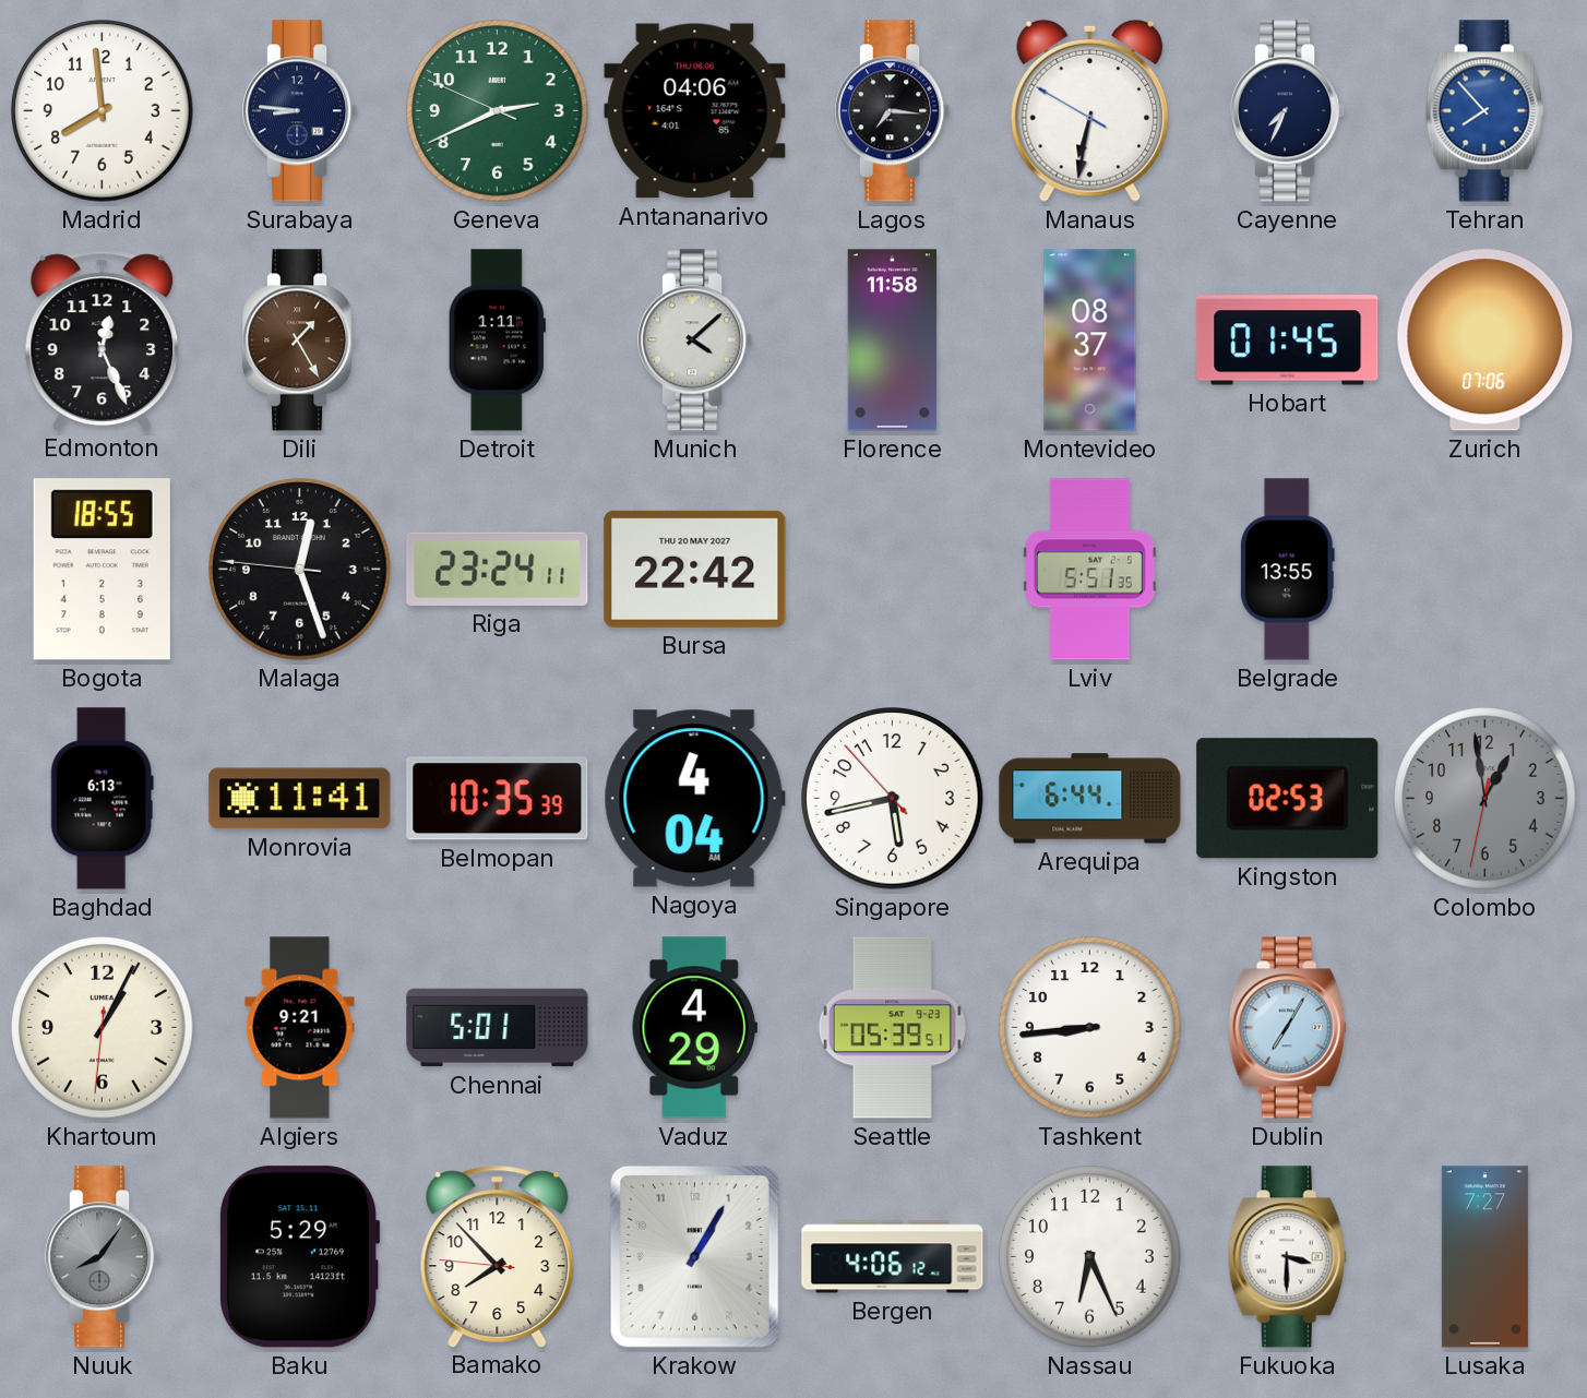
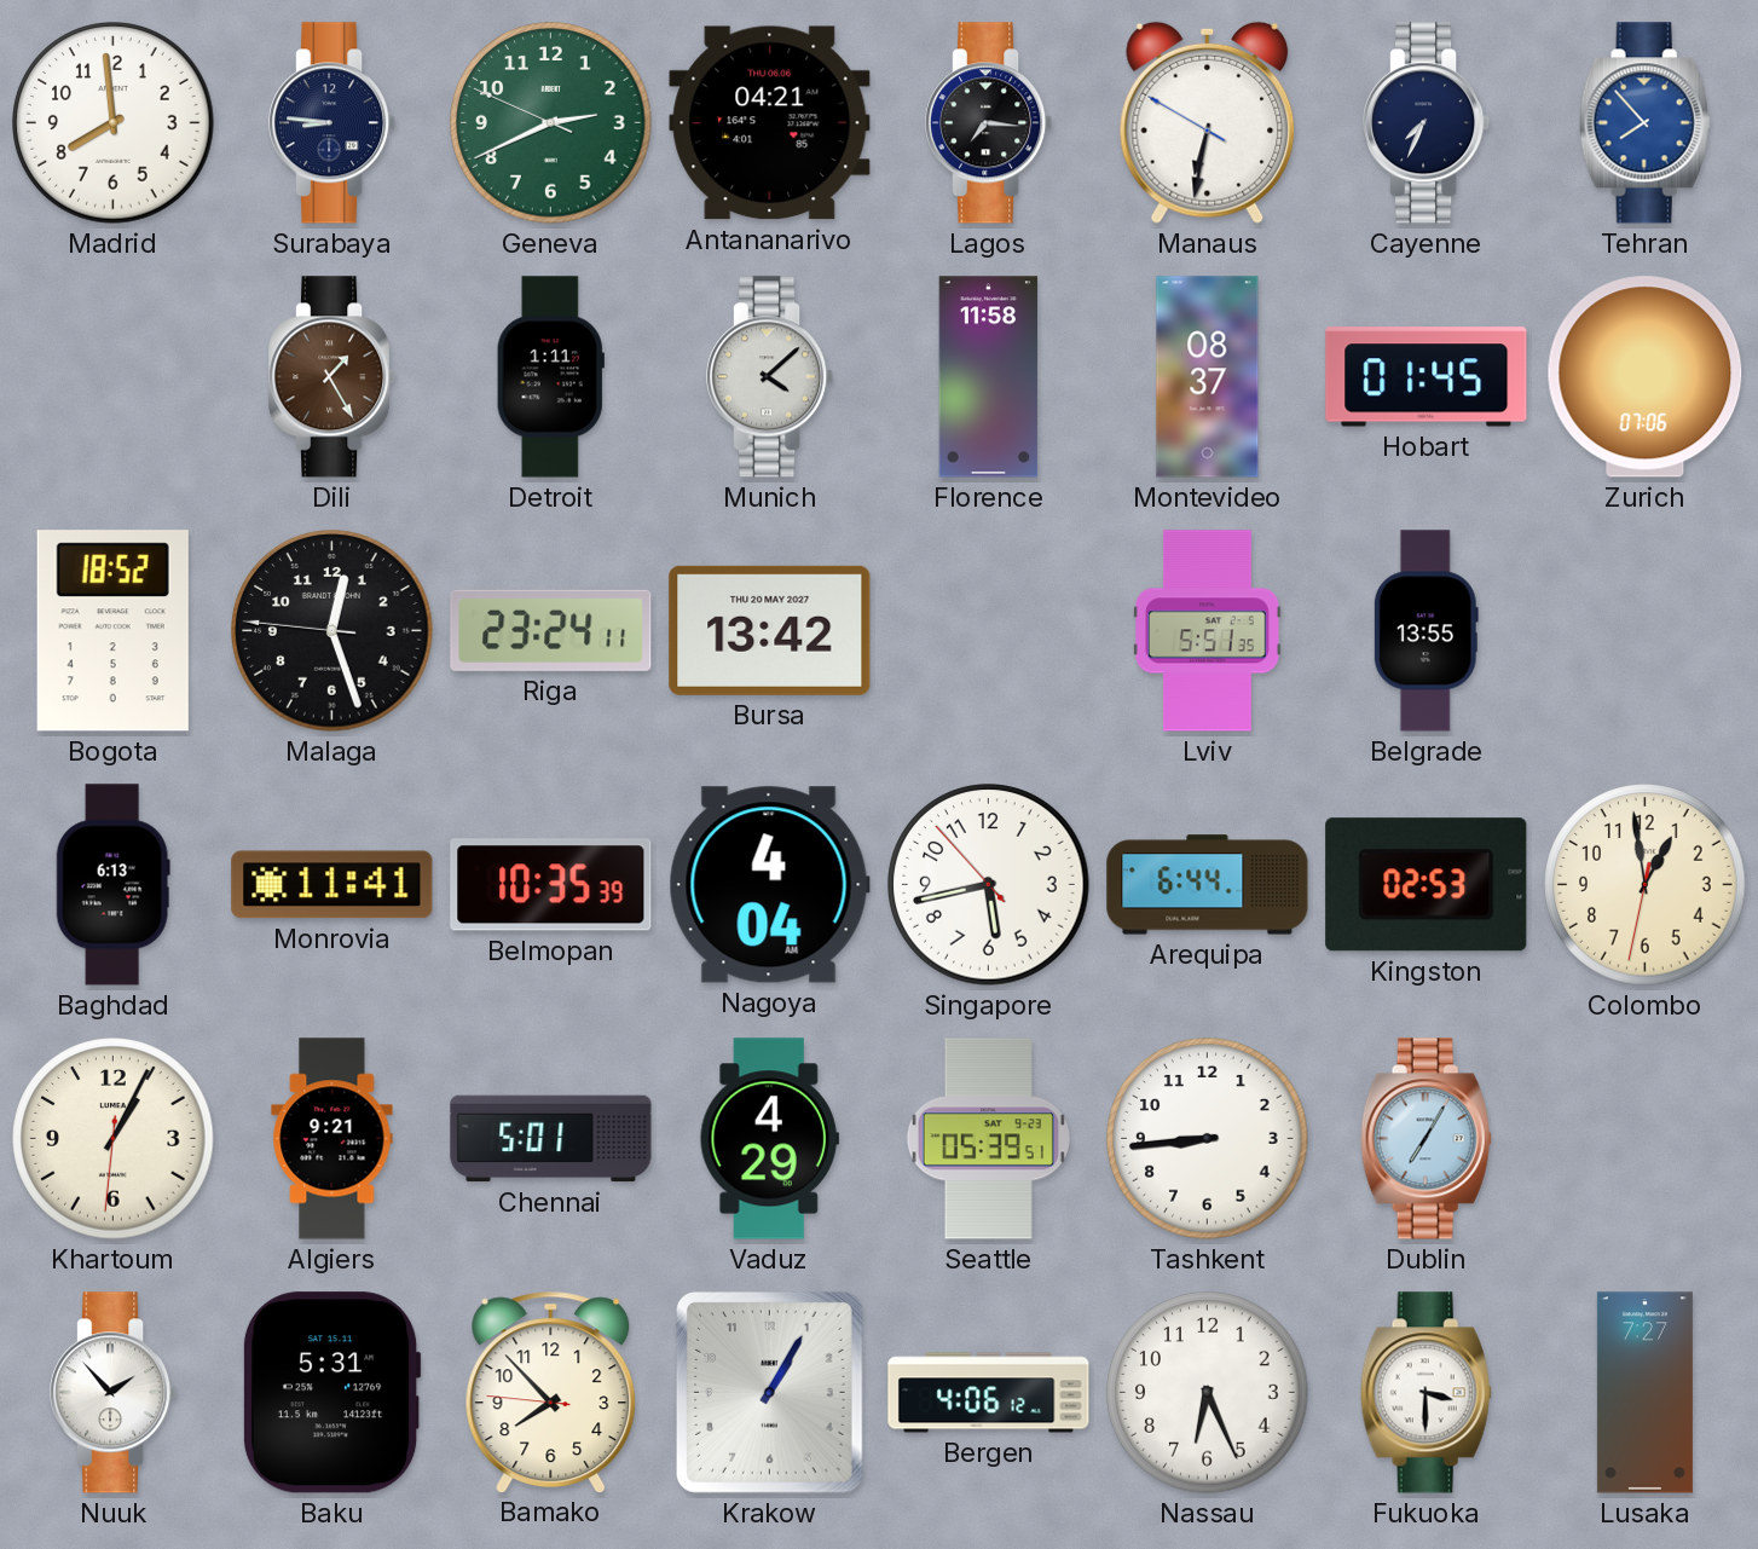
Antananarivo: 04:06 -> 04:21
Edmonton: 12:26 -> none
Bogota: 18:55 -> 18:52
Bursa: 22:42 -> 13:42
Colombo dial: grey -> cream
Nuuk: 8:06 -> 1:53
Nuuk dial: grey -> white
Baku: 5:29 -> 5:31
